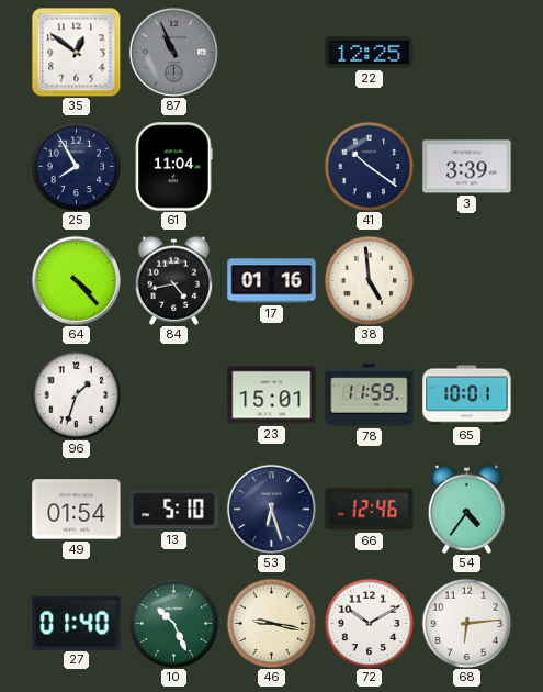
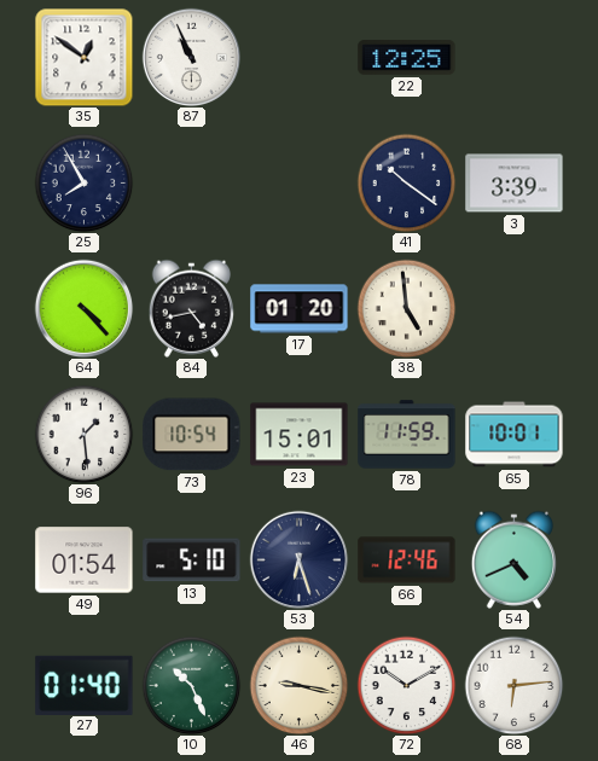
87 dial: grey -> white
61: 11:04 -> none
17: 01:16 -> 01:20
96: 1:33 -> 1:29
73: none -> 10:54
54: 4:36 -> 4:41
